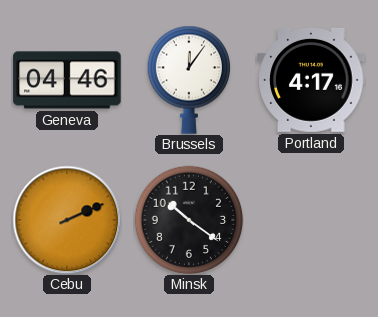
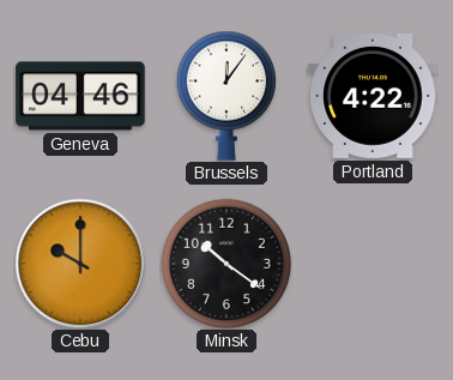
Portland: 4:17 -> 4:22
Cebu: 2:11 -> 10:00
